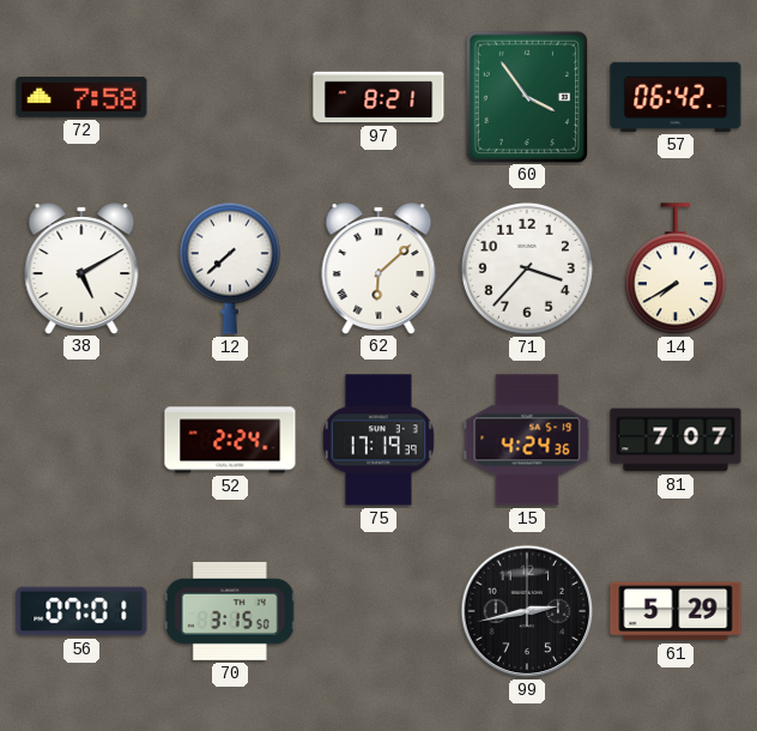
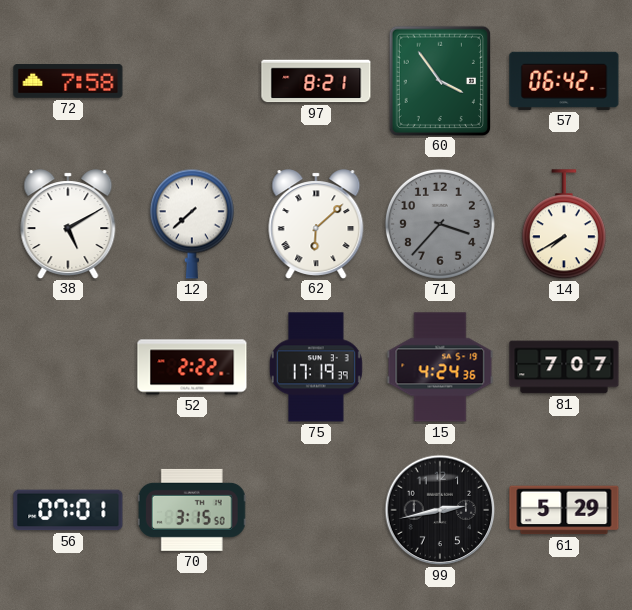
71 dial: white -> grey
52: 2:24 -> 2:22
